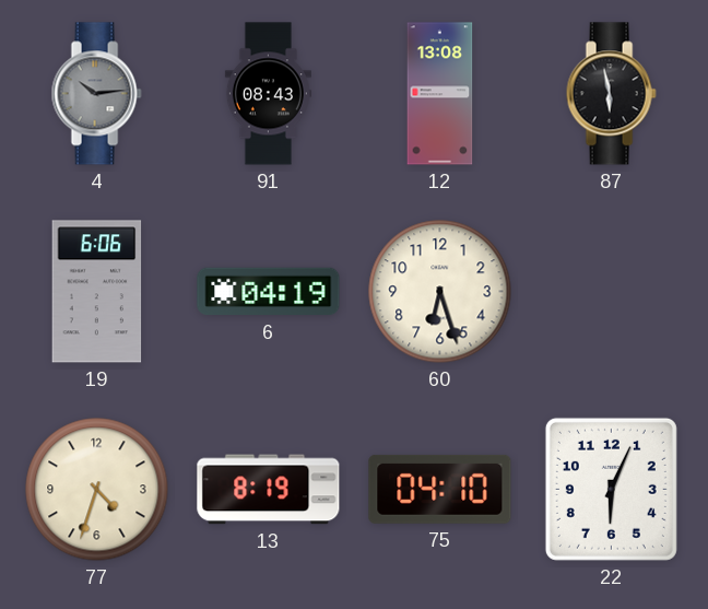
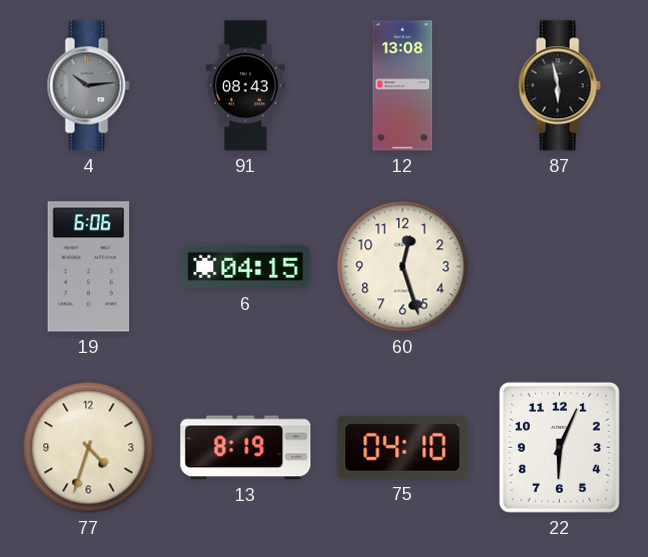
6: 04:19 -> 04:15
60: 6:27 -> 12:27
